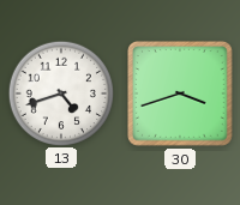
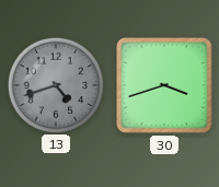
13 dial: white -> grey
